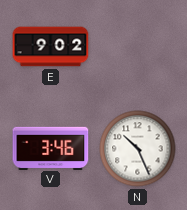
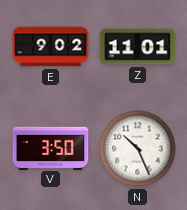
Z: none -> 11:01
V: 3:46 -> 3:50
